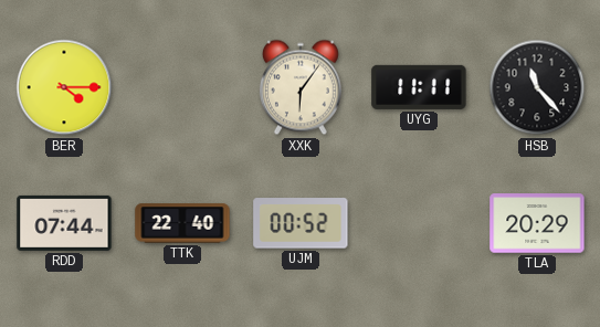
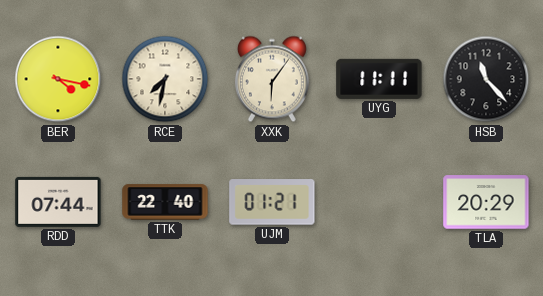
BER: 4:15 -> 4:17
RCE: none -> 7:32
UJM: 00:52 -> 01:21
